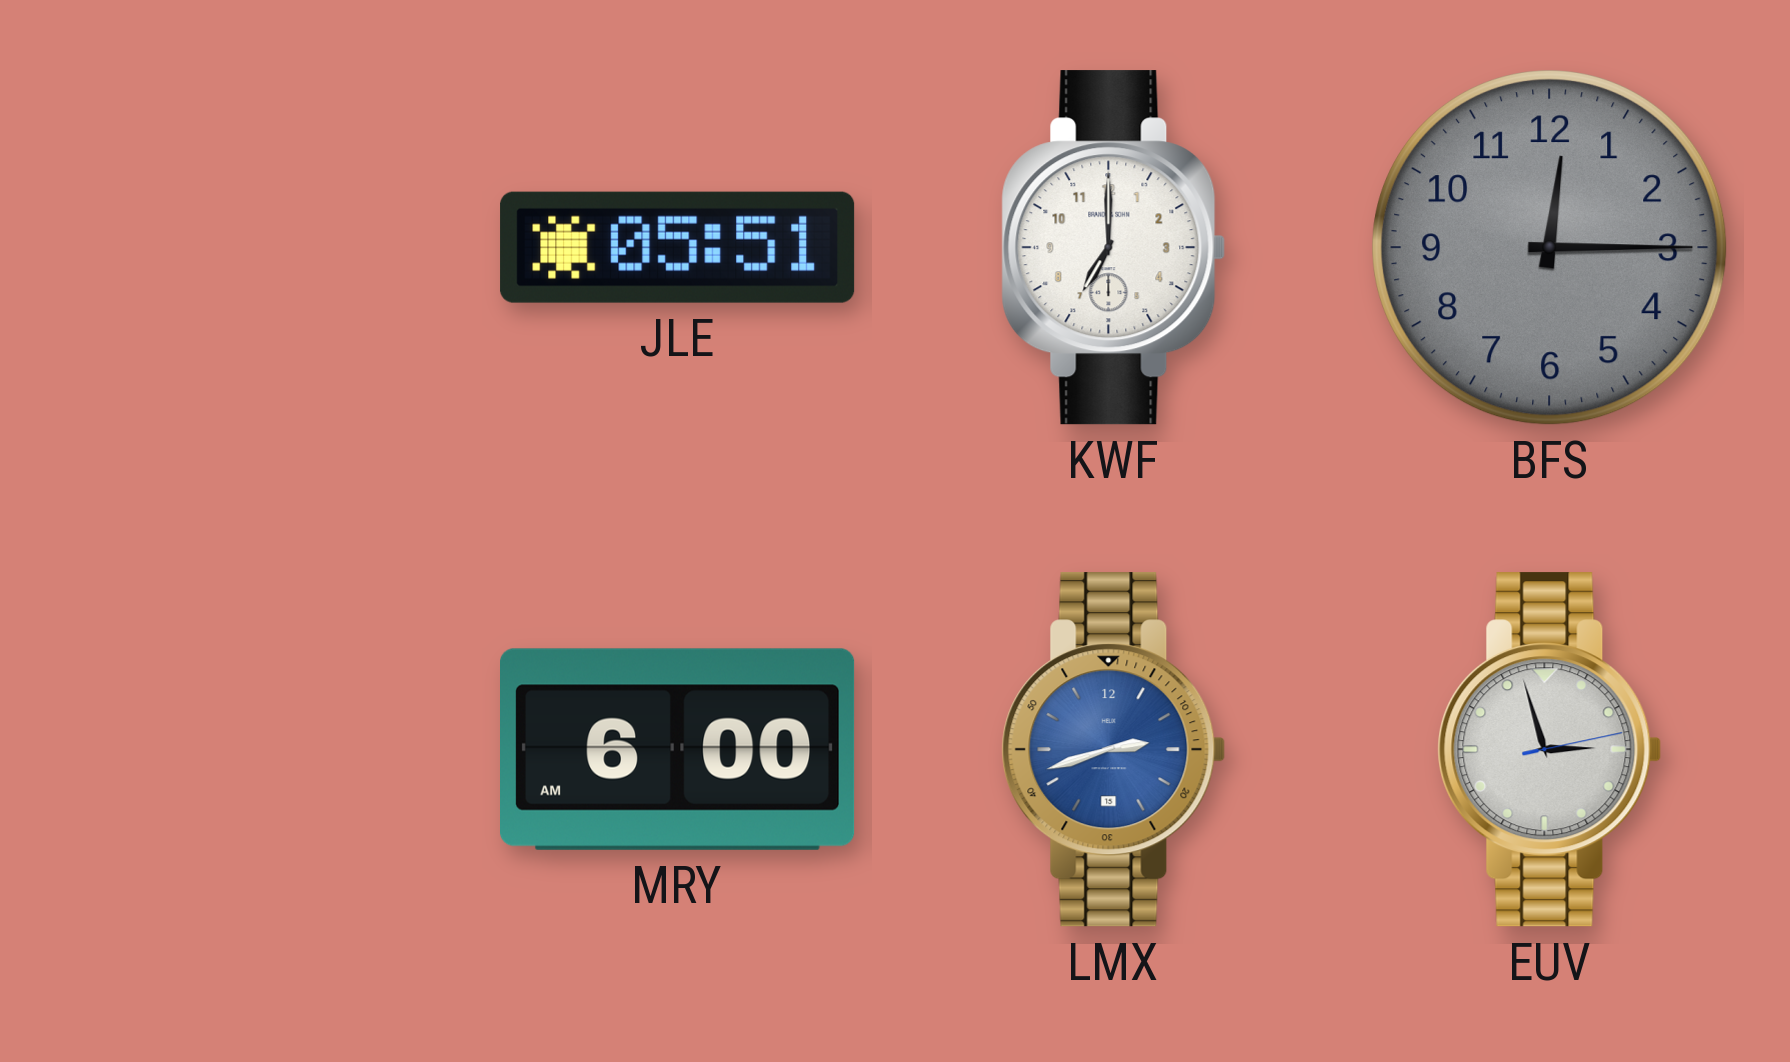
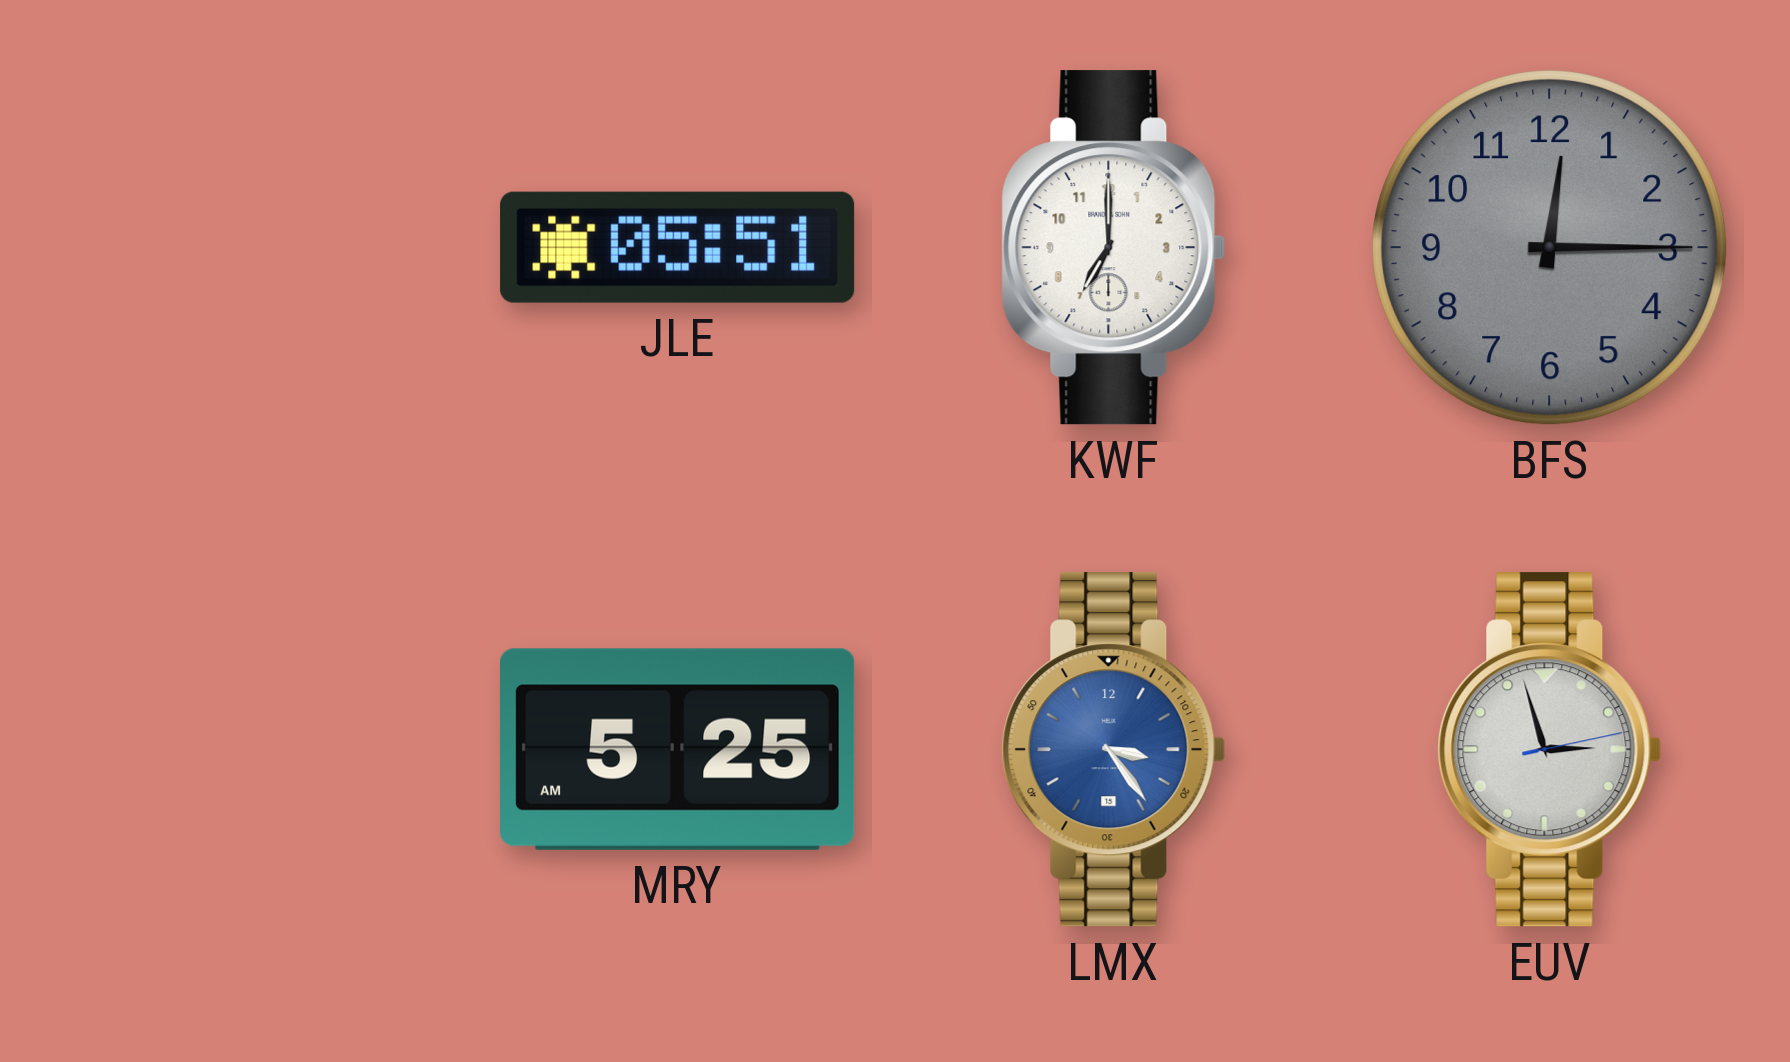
MRY: 6:00 -> 5:25
LMX: 2:42 -> 3:24
